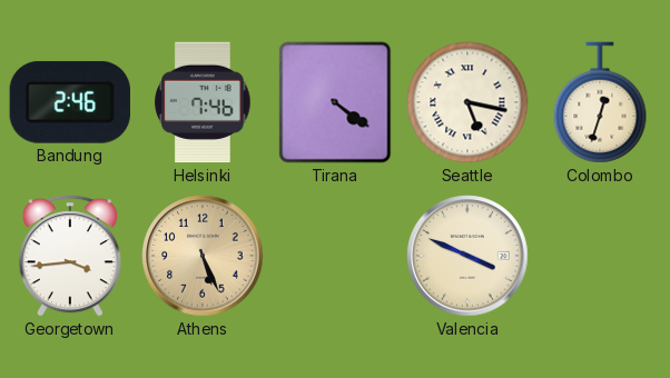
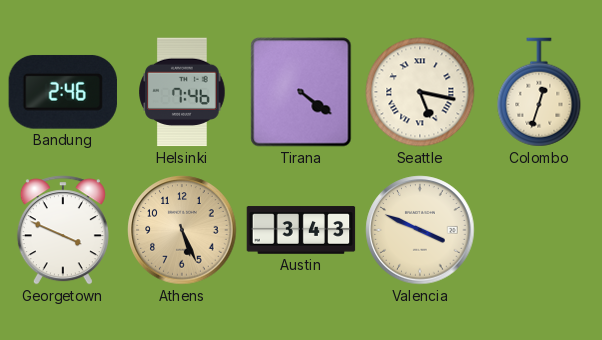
Georgetown: 3:44 -> 3:49
Austin: none -> 3:43
